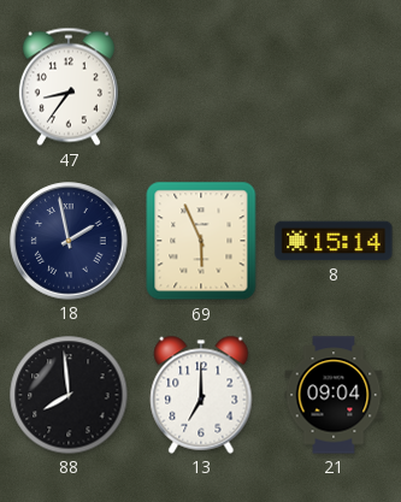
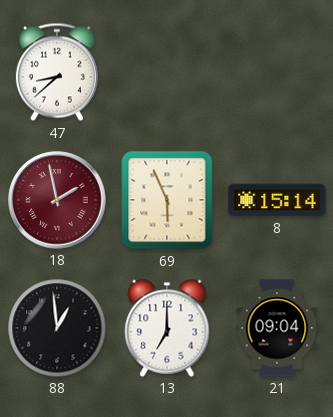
47: 8:36 -> 8:38
18 dial: navy -> burgundy
88: 7:59 -> 12:59
